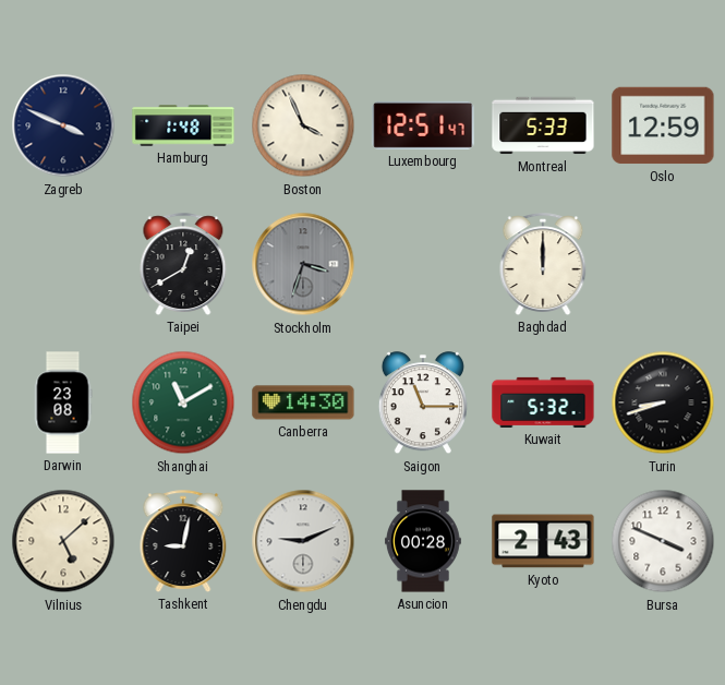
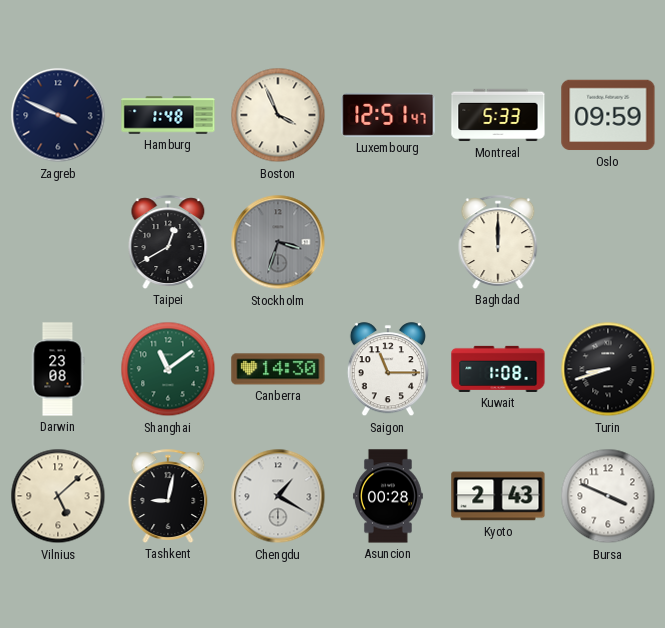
Oslo: 12:59 -> 09:59
Shanghai: 11:10 -> 11:09
Kuwait: 5:32 -> 1:08
Chengdu: 9:11 -> 1:20
